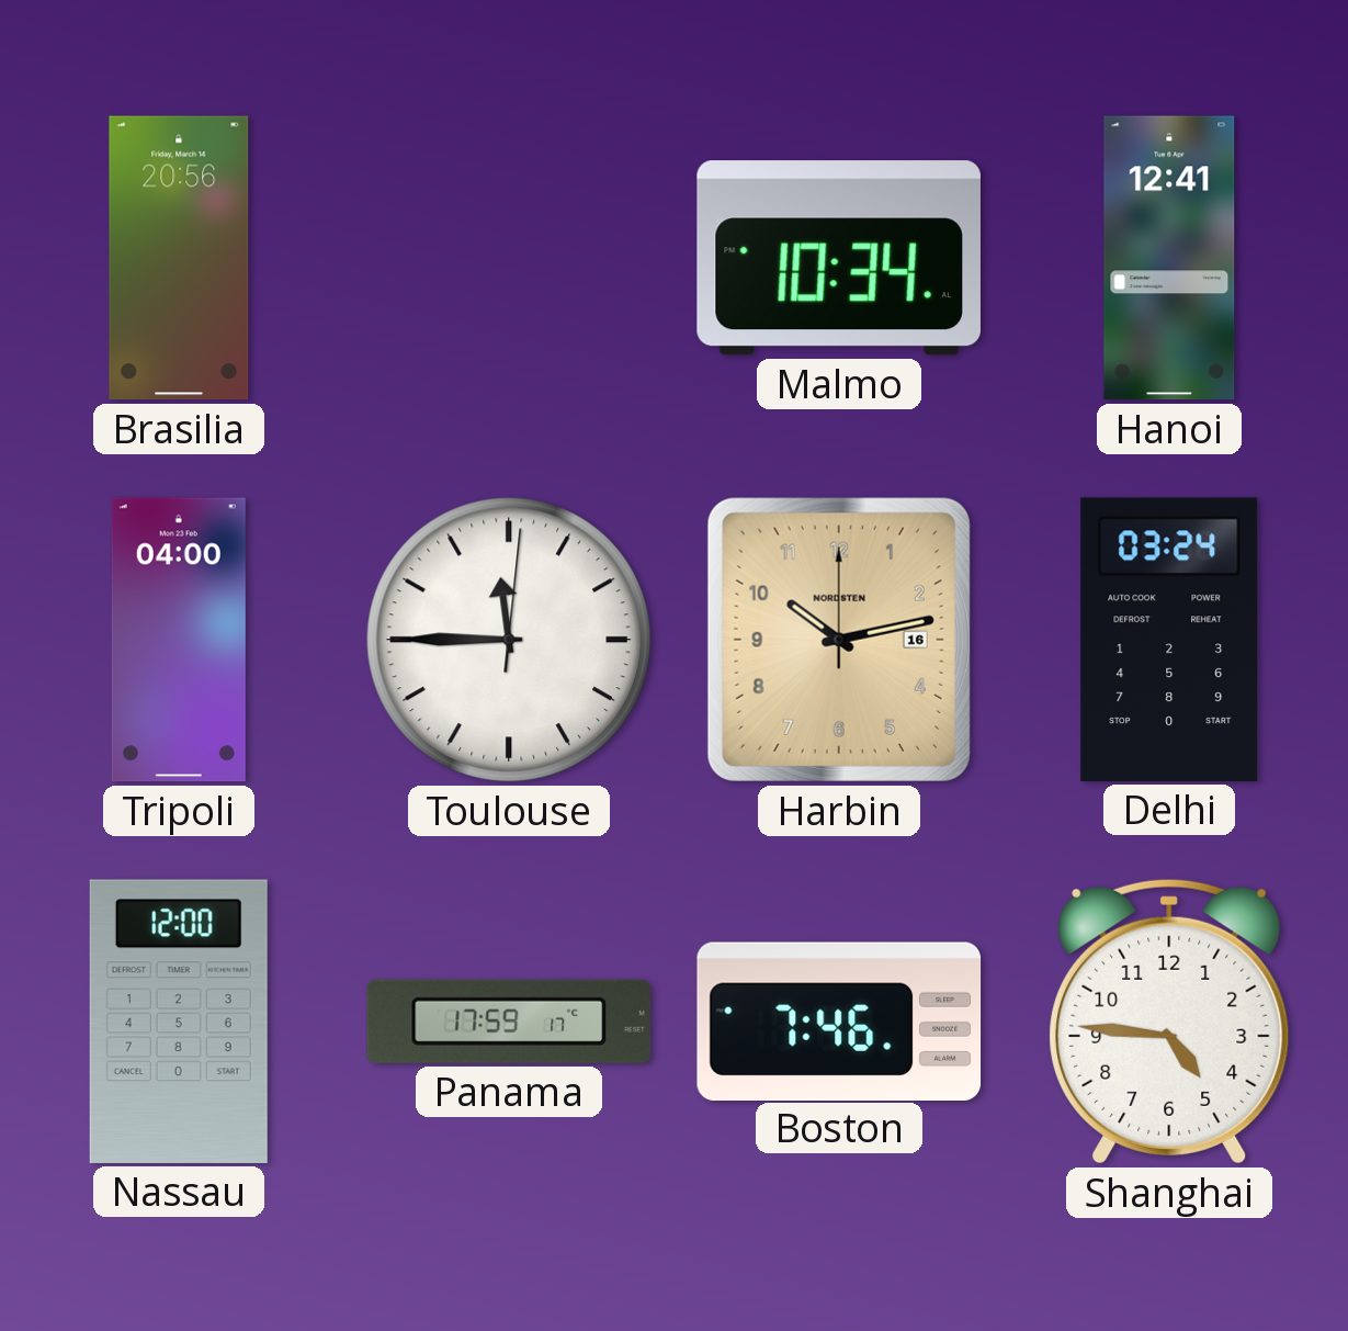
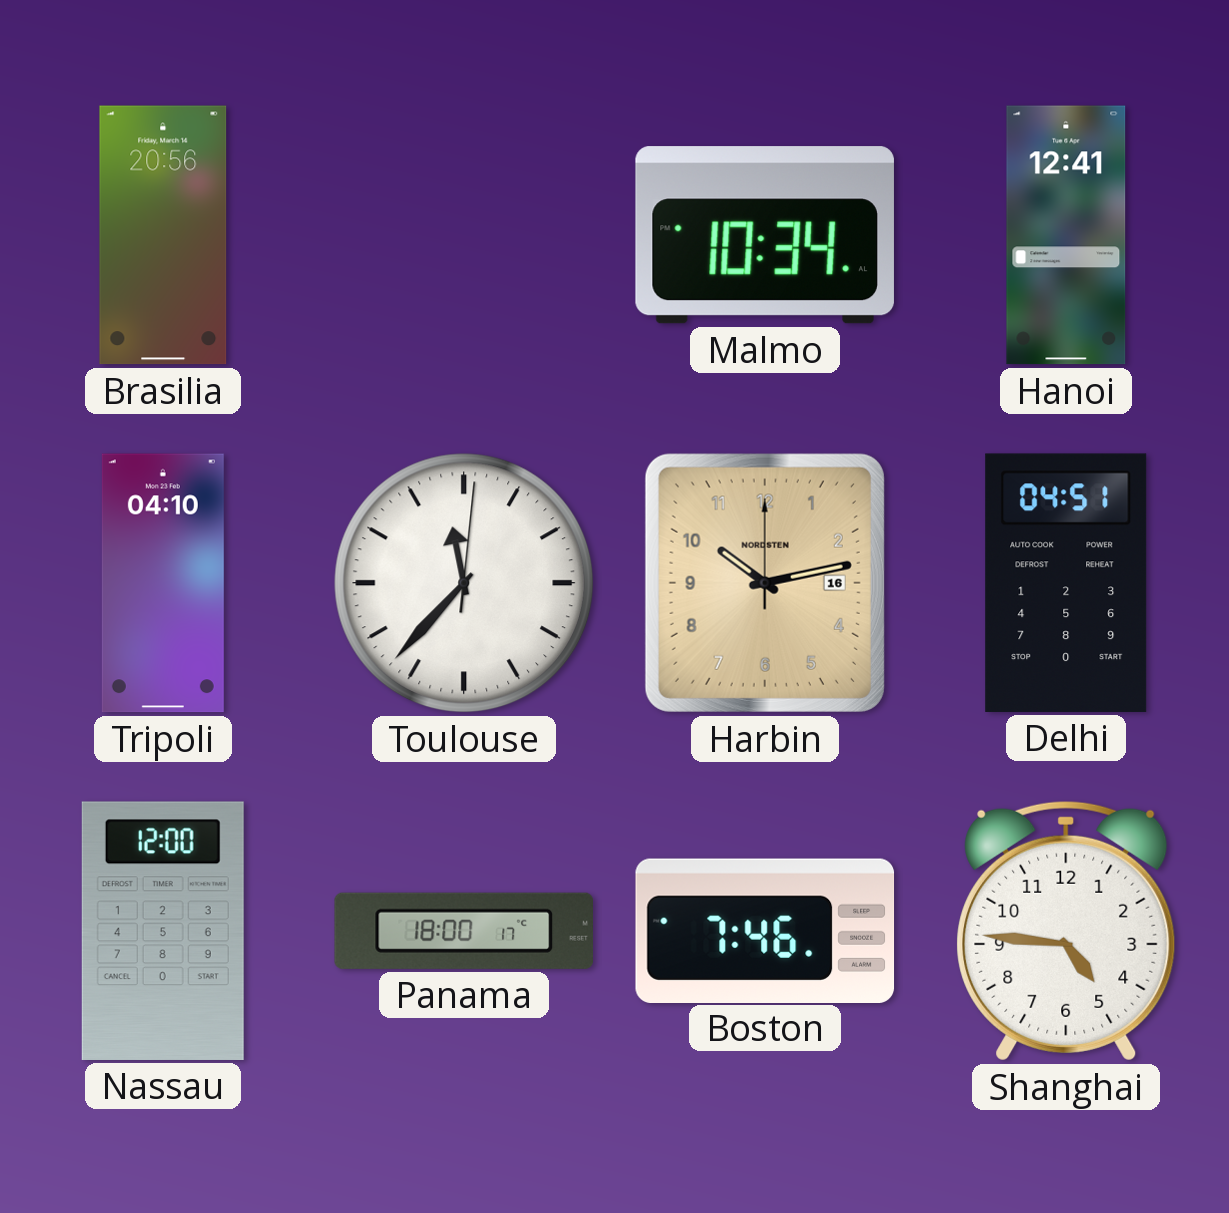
Tripoli: 04:00 -> 04:10
Toulouse: 11:45 -> 11:37
Delhi: 03:24 -> 04:51
Panama: 17:59 -> 18:00
